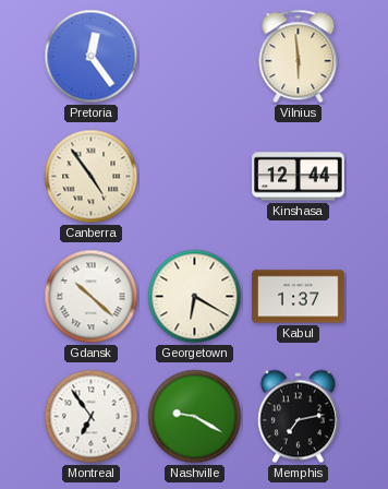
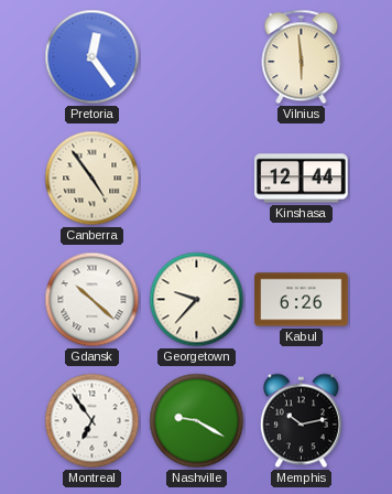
Georgetown: 6:20 -> 9:37
Kabul: 1:37 -> 6:26
Memphis: 7:13 -> 10:13
